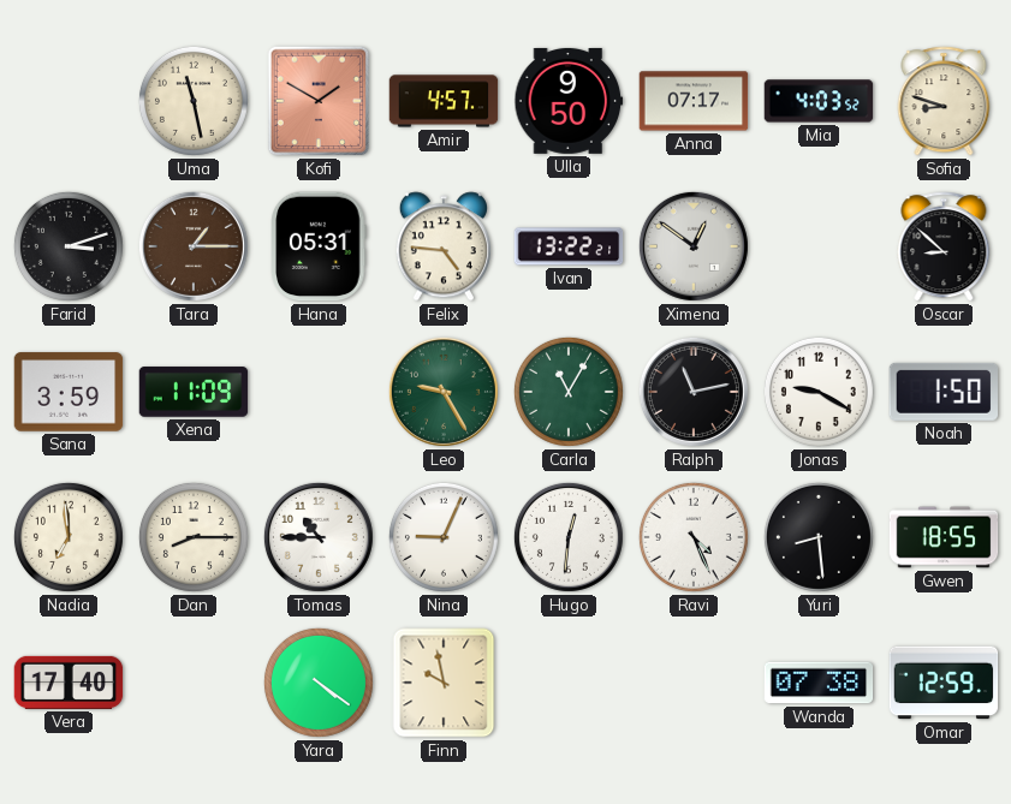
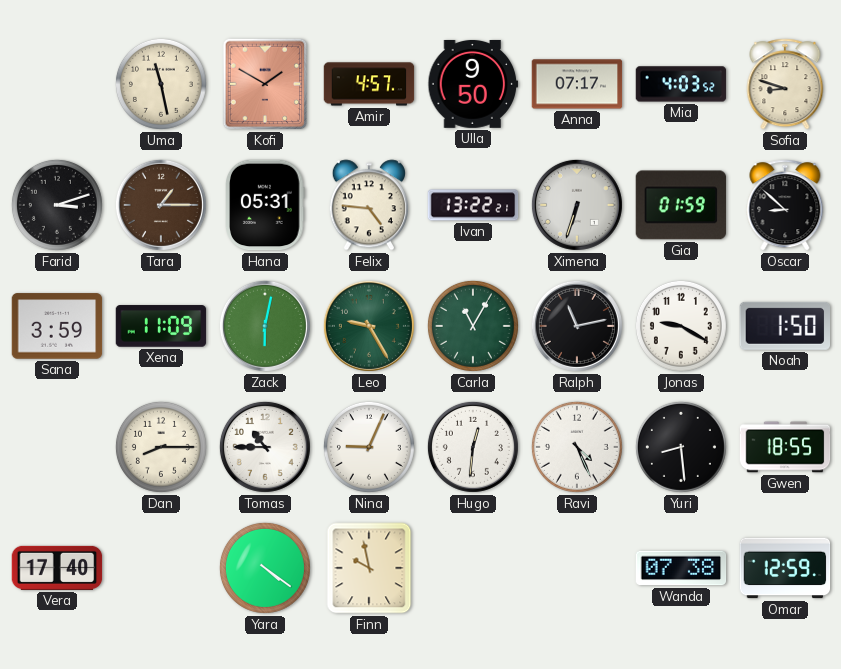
Ximena: 12:51 -> 6:33
Gia: none -> 01:59
Zack: none -> 6:02
Nadia: 6:59 -> none
